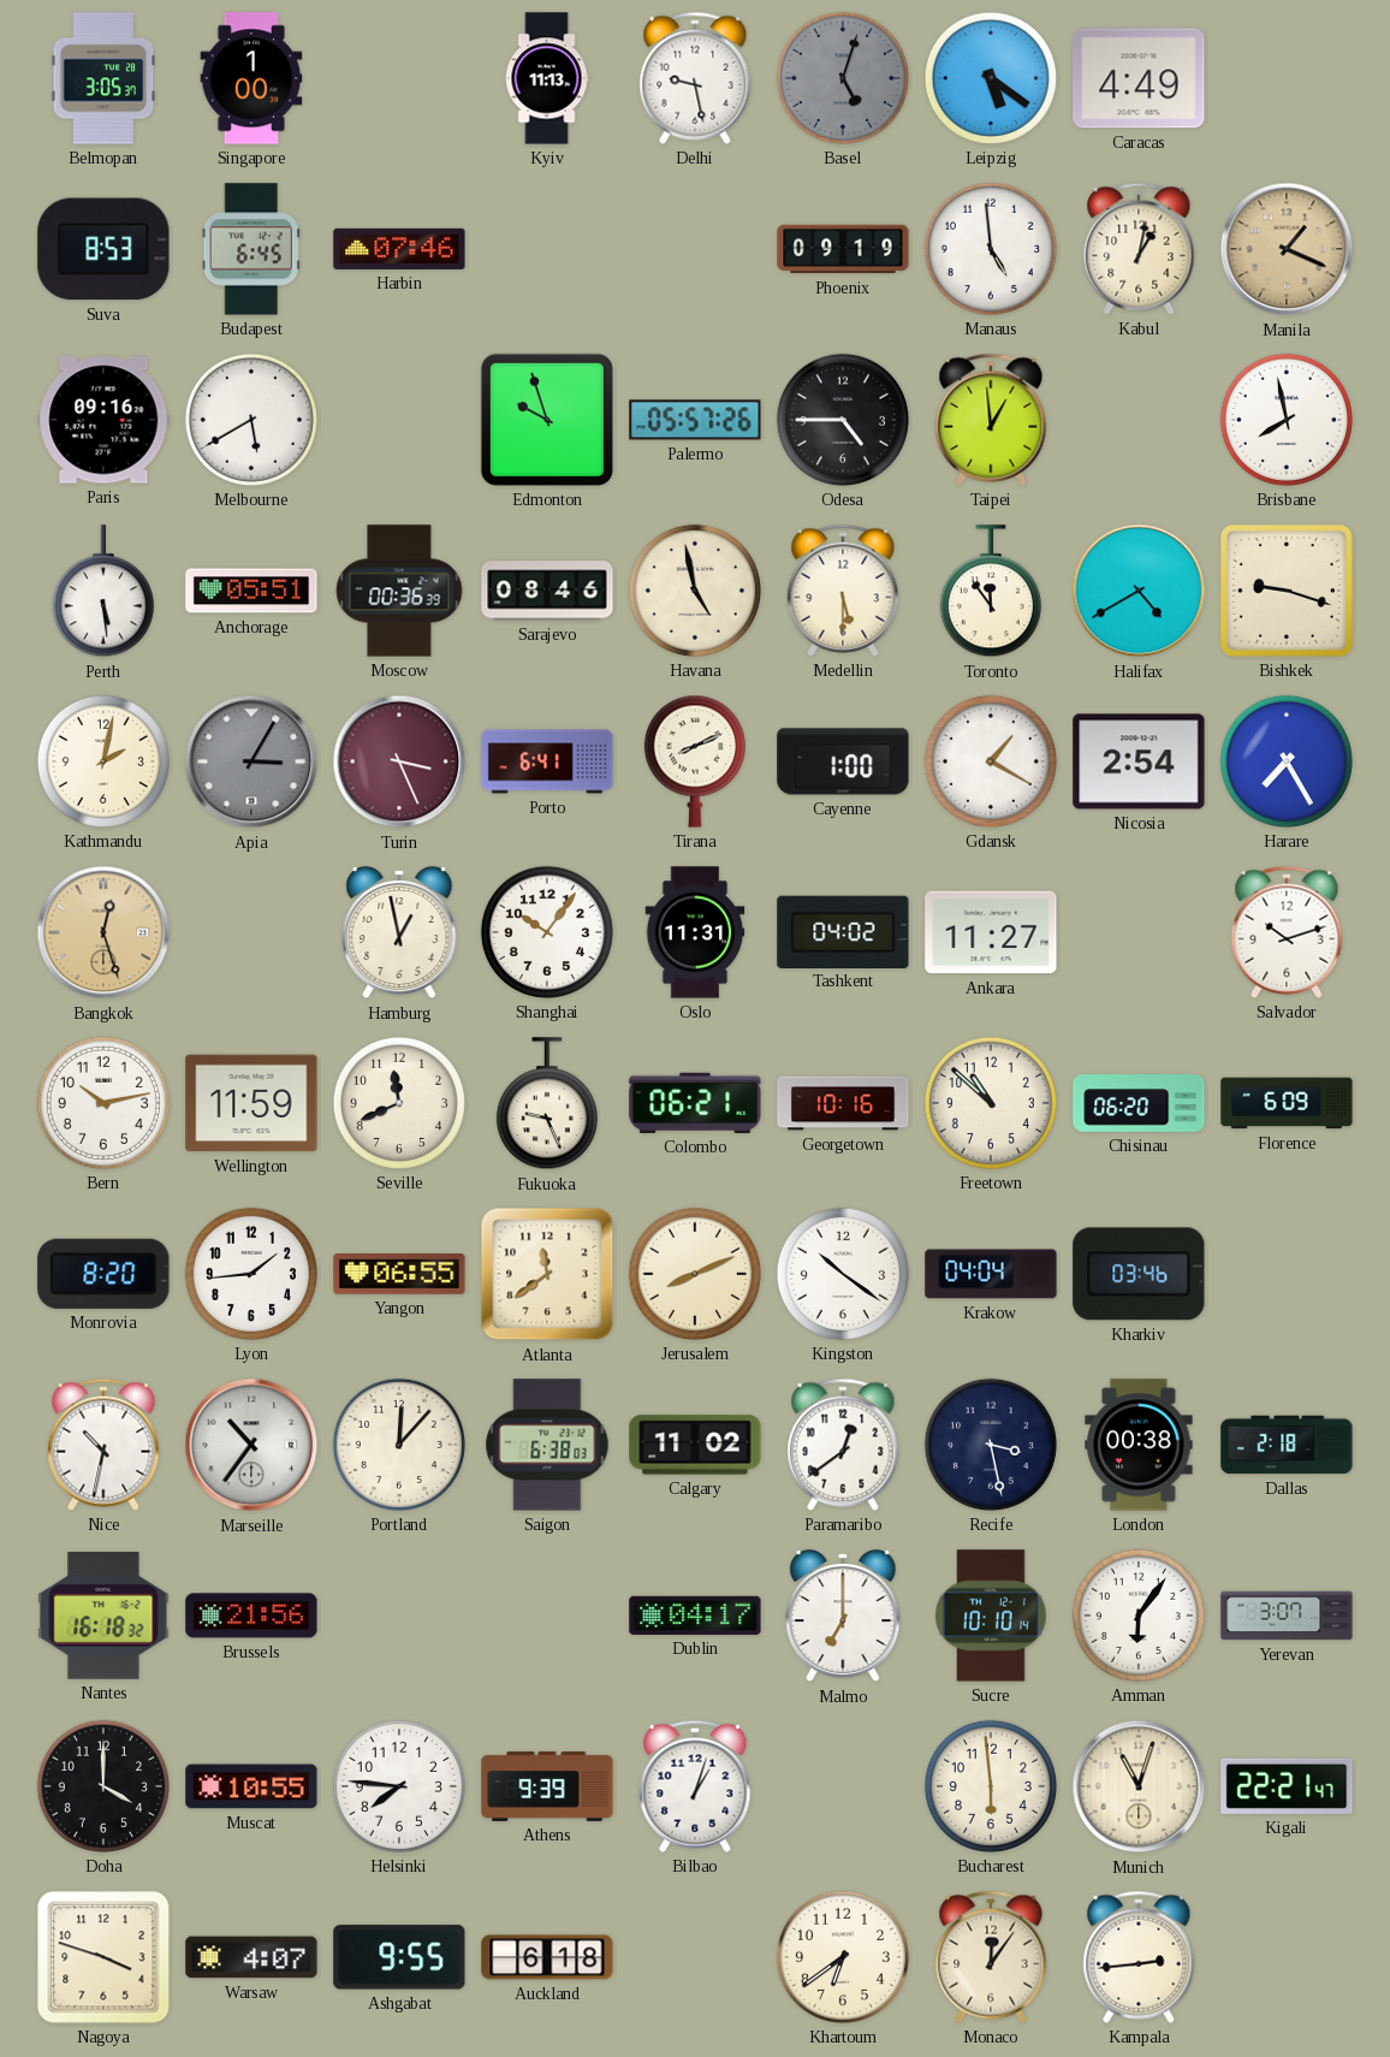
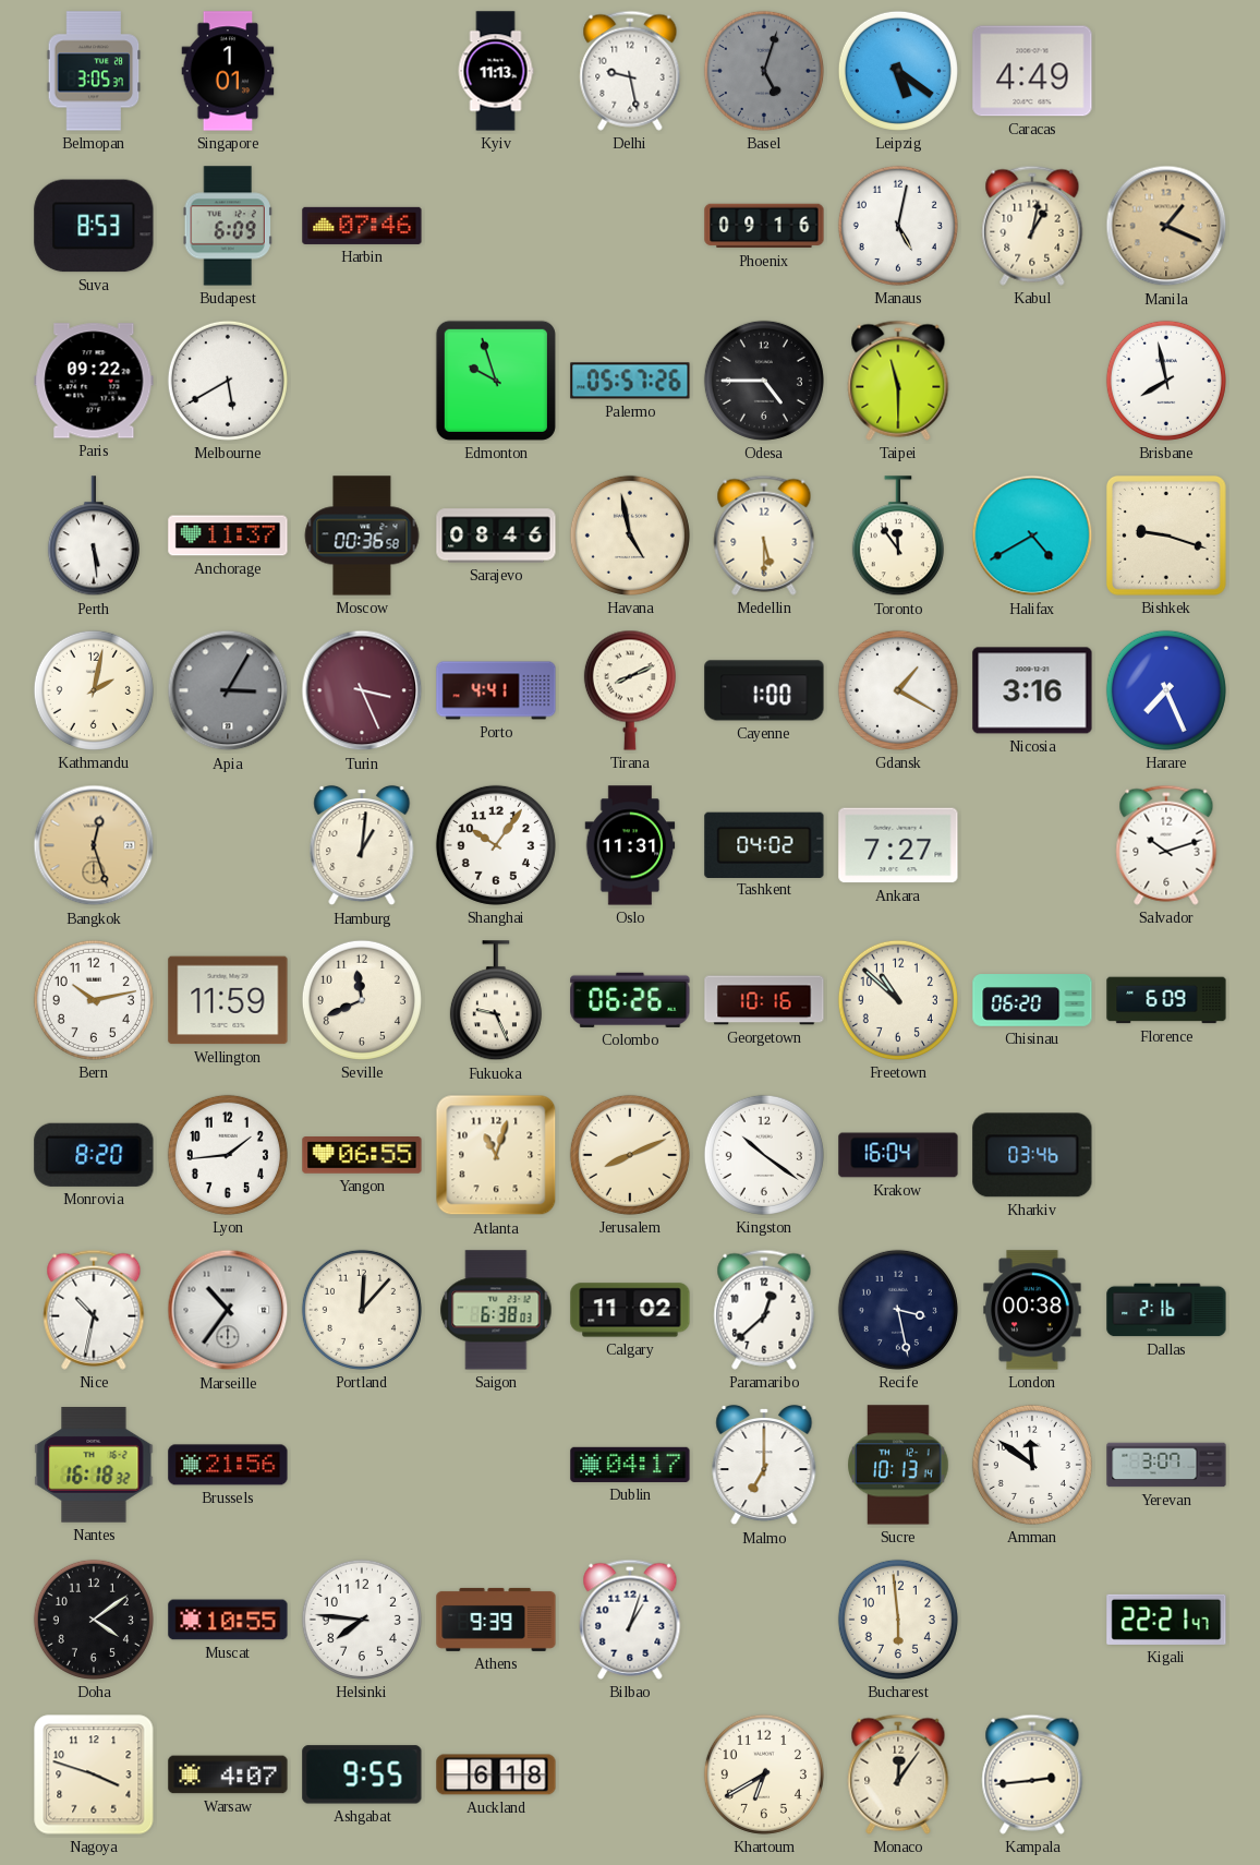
Singapore: 1:00 -> 1:01
Budapest: 6:45 -> 6:09
Phoenix: 09:19 -> 09:16
Manaus: 4:59 -> 5:02
Paris: 09:16 -> 09:22
Taipei: 12:59 -> 11:30
Anchorage: 05:51 -> 11:37
Moscow: 00:36:39 -> 00:36:58
Porto: 6:41 -> 4:41
Nicosia: 2:54 -> 3:16
Harare: 7:25 -> 7:26
Hamburg: 12:58 -> 1:01
Ankara: 11:27 -> 7:27
Colombo: 06:21 -> 06:26
Atlanta: 11:39 -> 11:03
Krakow: 04:04 -> 16:04
Paramaribo: 12:39 -> 12:38
Dallas: 2:18 -> 2:16
Sucre: 10:10 -> 10:13
Amman: 6:06 -> 11:51
Doha: 4:00 -> 4:09
Munich: 11:03 -> none
Khartoum: 6:39 -> 6:40
